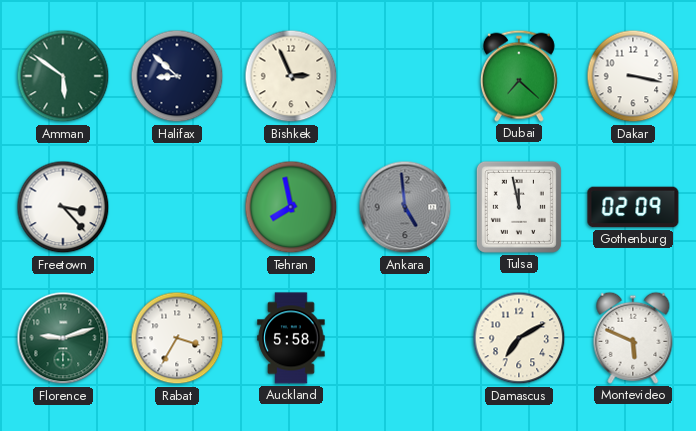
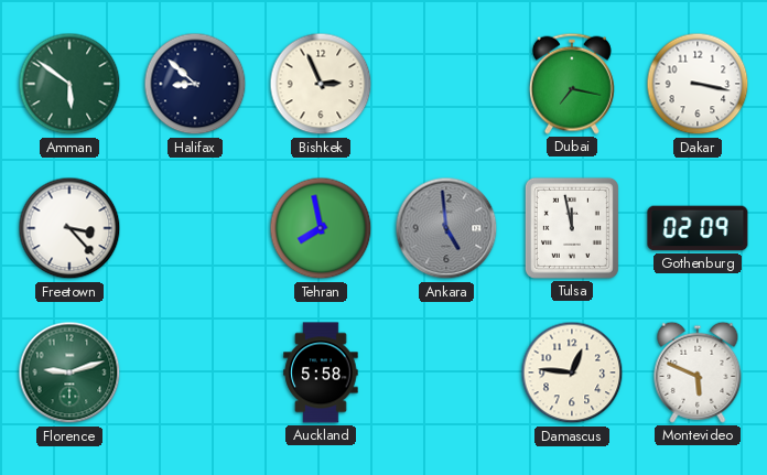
Dubai: 7:22 -> 7:17
Rabat: 3:35 -> none
Damascus: 7:10 -> 12:46
